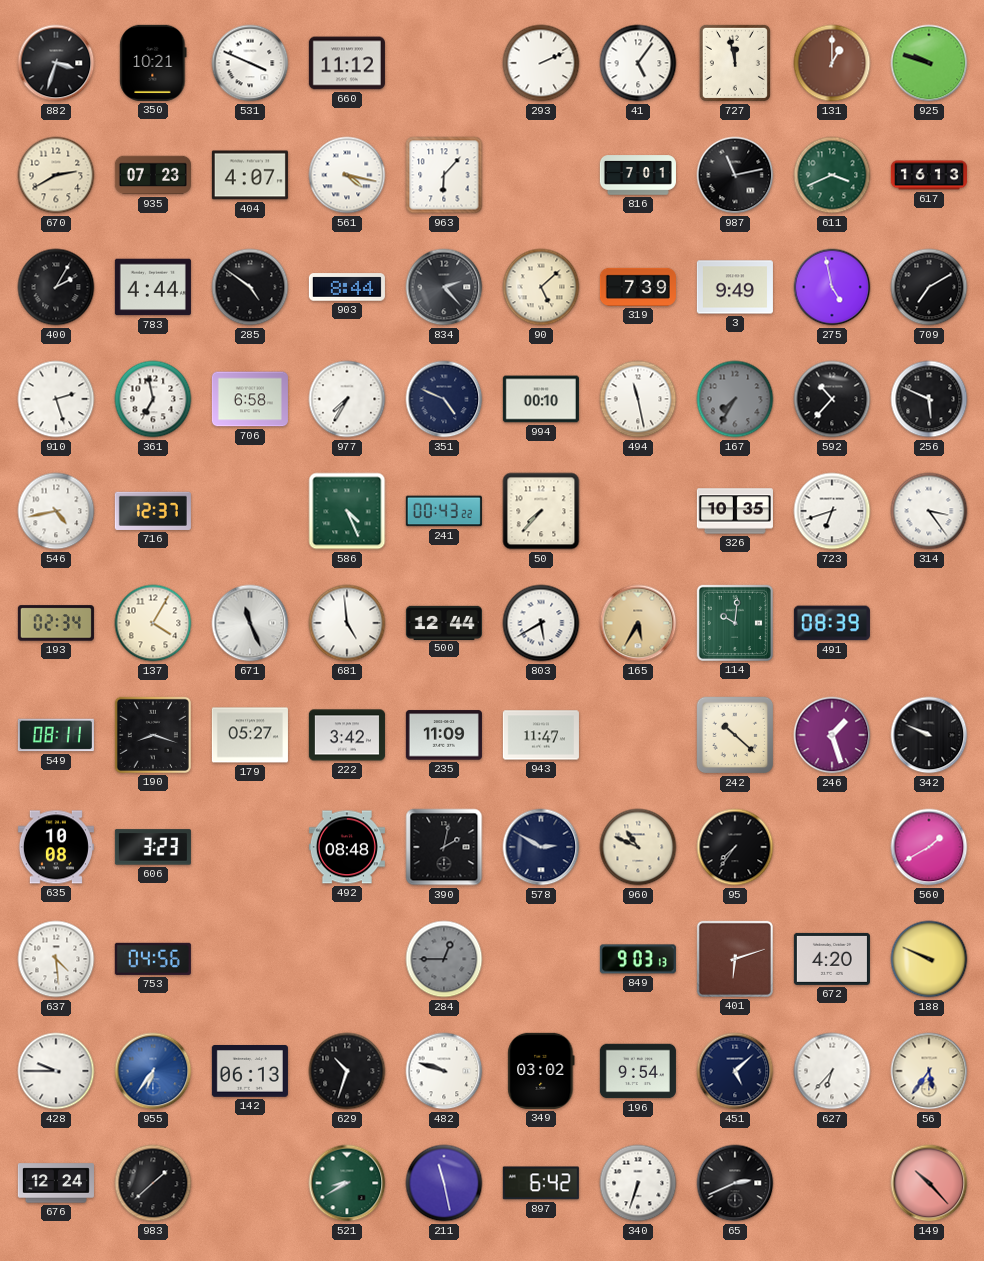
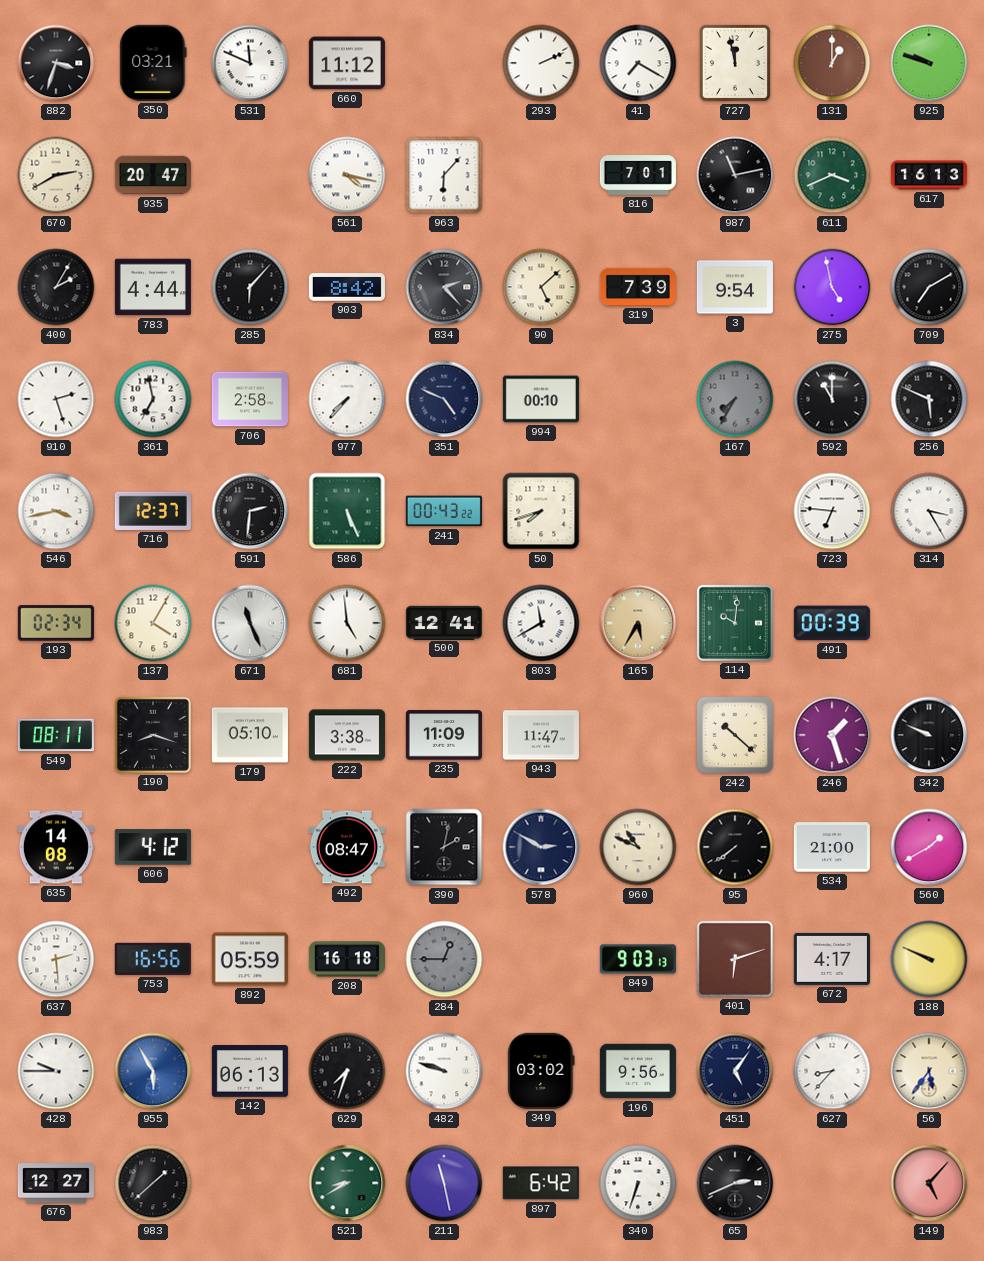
350: 10:21 -> 03:21
531: 3:49 -> 11:49
41: 5:06 -> 7:20
935: 07:23 -> 20:47
404: 4:07 -> none
285: 4:51 -> 6:07
903: 8:44 -> 8:42
3: 9:49 -> 9:54
706: 6:58 -> 2:58
977: 7:35 -> 7:37
494: 11:28 -> none
592: 10:37 -> 11:00
546: 4:43 -> 3:43
591: none -> 2:31
586: 4:26 -> 5:26
50: 7:37 -> 7:42
326: 10:35 -> none
723: 6:42 -> 6:46
314: 3:24 -> 3:25
500: 12:44 -> 12:41
803: 5:40 -> 11:40
491: 08:39 -> 00:39
179: 05:27 -> 05:10
222: 3:42 -> 3:38
635: 10:08 -> 14:08
606: 3:23 -> 4:12
492: 08:48 -> 08:47
95: 7:36 -> 7:39
534: none -> 21:00
637: 4:29 -> 2:29
753: 04:56 -> 16:56
892: none -> 05:59
208: none -> 16:18
672: 4:20 -> 4:17
955: 6:36 -> 5:55
629: 10:33 -> 7:33
196: 9:54 -> 9:56
451: 5:08 -> 5:06
627: 6:37 -> 8:37
676: 12:24 -> 12:27
149: 10:23 -> 5:07
